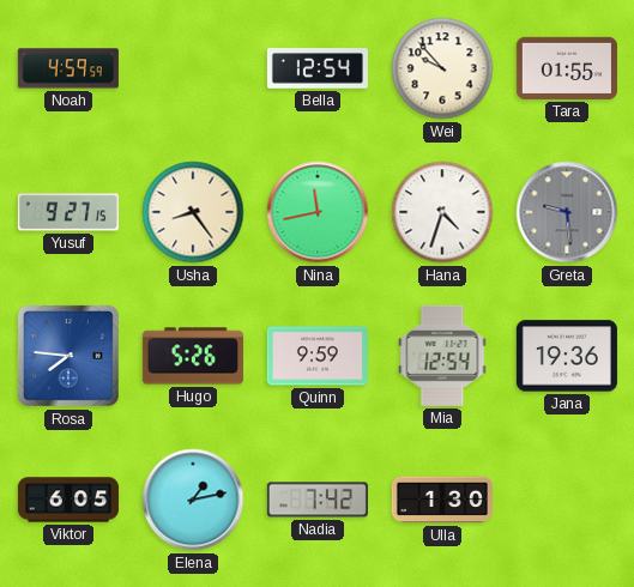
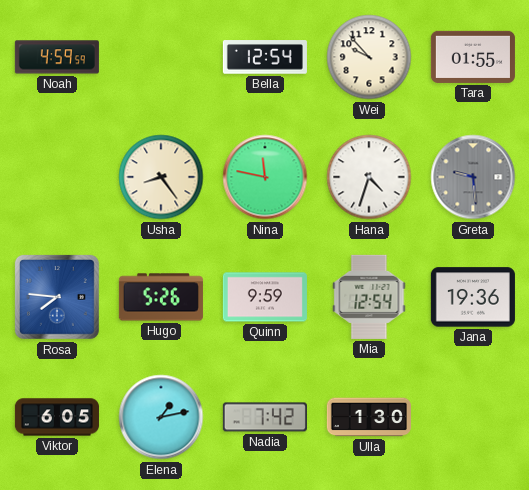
Yusuf: 9:27 -> none
Nina: 11:43 -> 11:47
